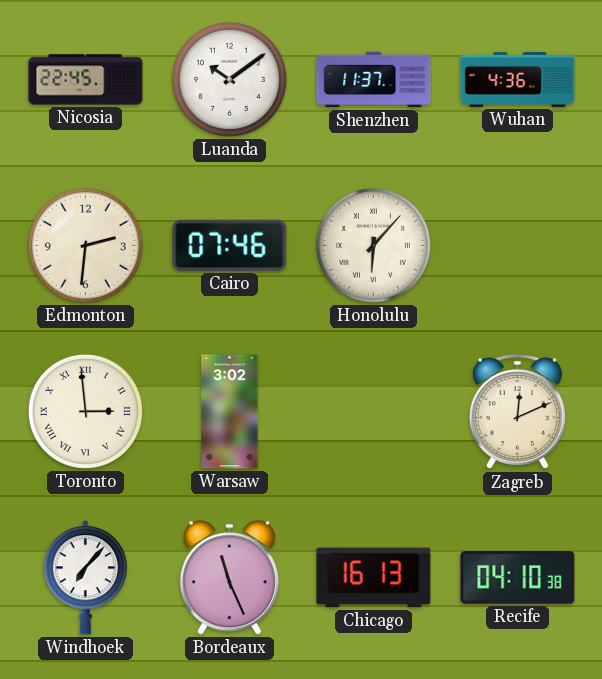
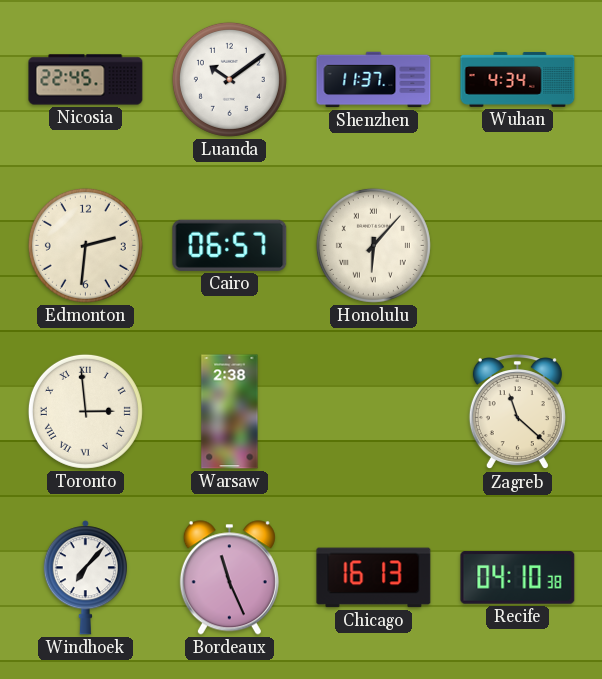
Wuhan: 4:36 -> 4:34
Cairo: 07:46 -> 06:57
Warsaw: 3:02 -> 2:38
Zagreb: 12:11 -> 11:22
